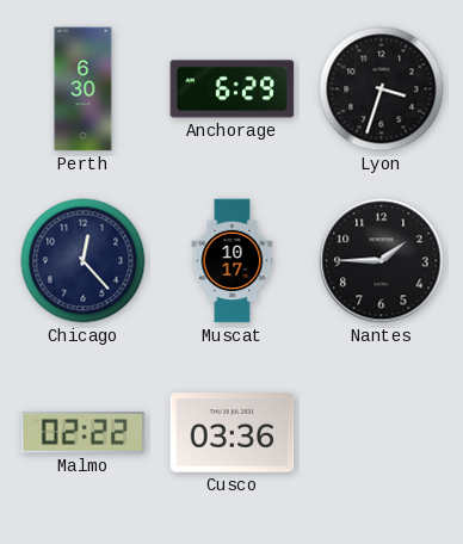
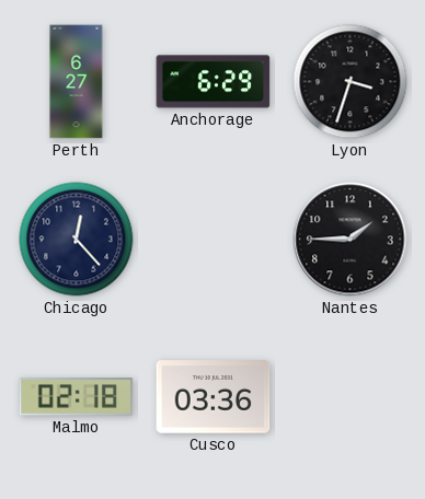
Perth: 6:30 -> 6:27
Muscat: 10:17 -> none
Malmo: 02:22 -> 02:18
